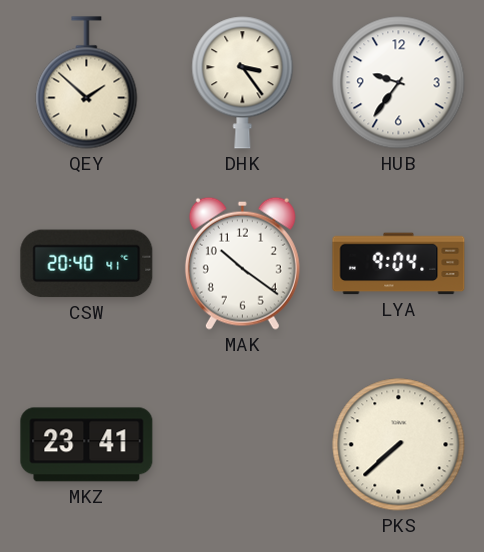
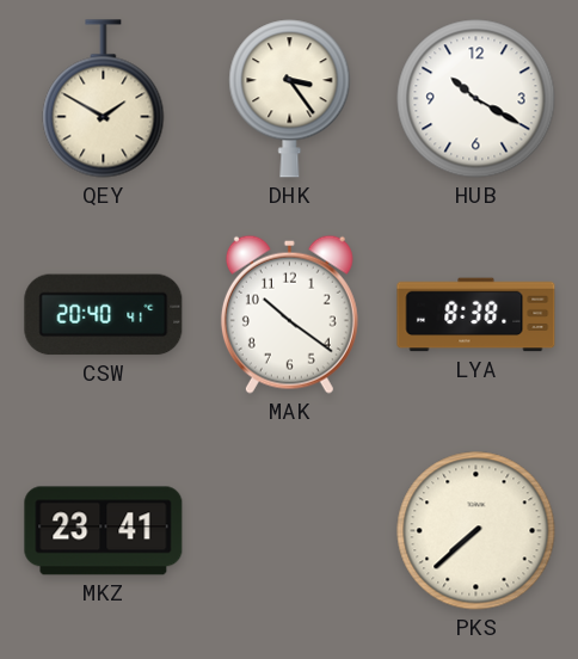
QEY: 1:52 -> 1:50
HUB: 9:36 -> 10:20
LYA: 9:04 -> 8:38
